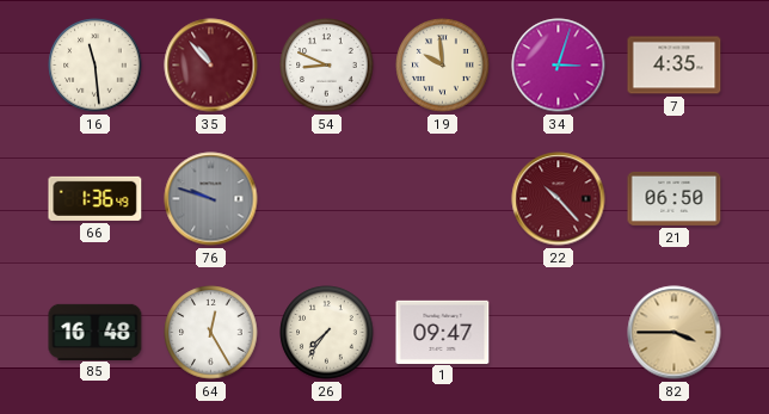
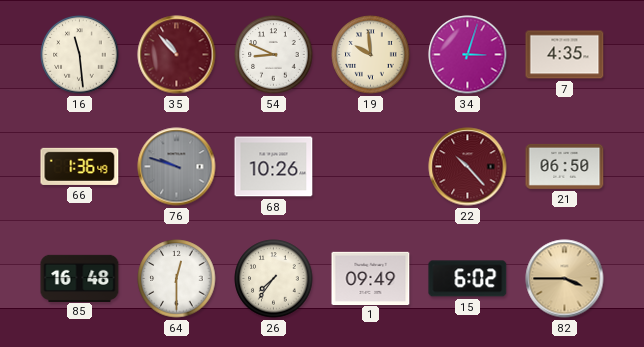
68: none -> 10:26
64: 12:25 -> 12:30
1: 09:47 -> 09:49
15: none -> 6:02
